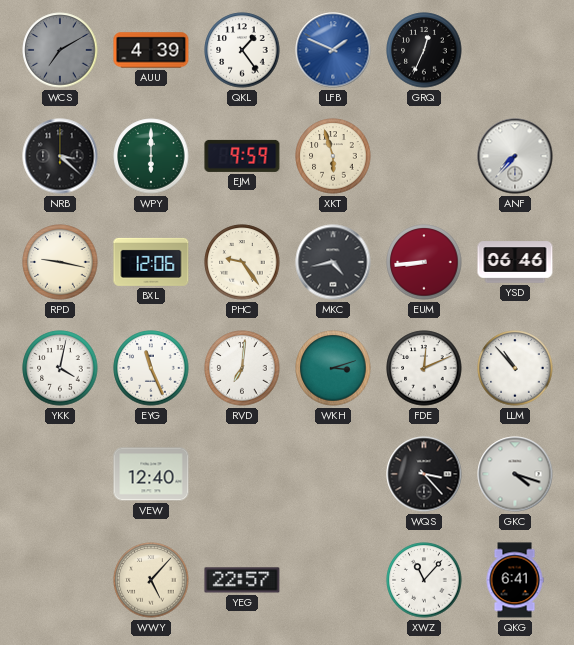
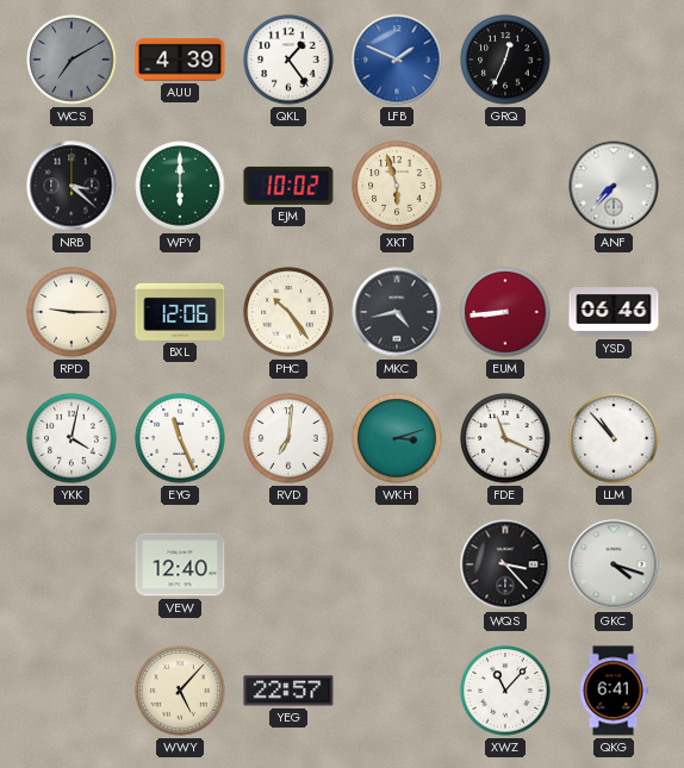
EJM: 9:59 -> 10:02
RPD: 9:17 -> 9:15
PHC: 9:24 -> 10:24
FDE: 12:11 -> 11:19
